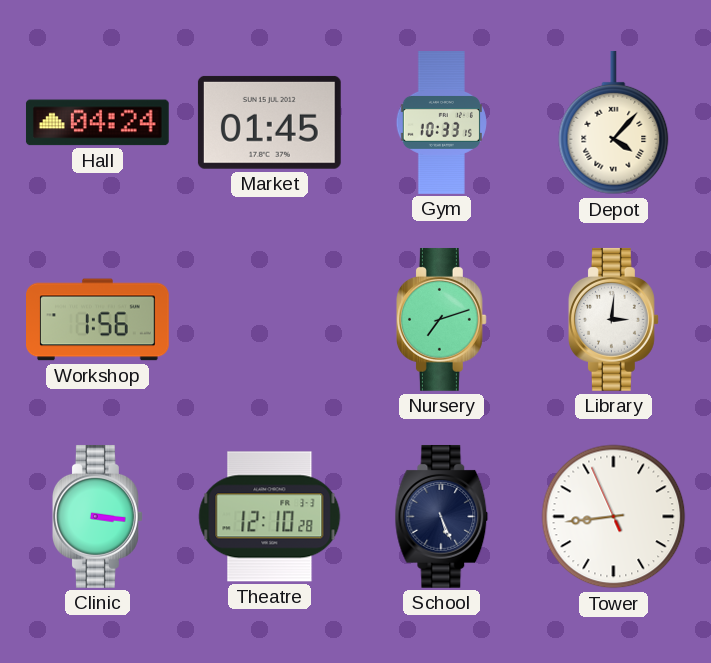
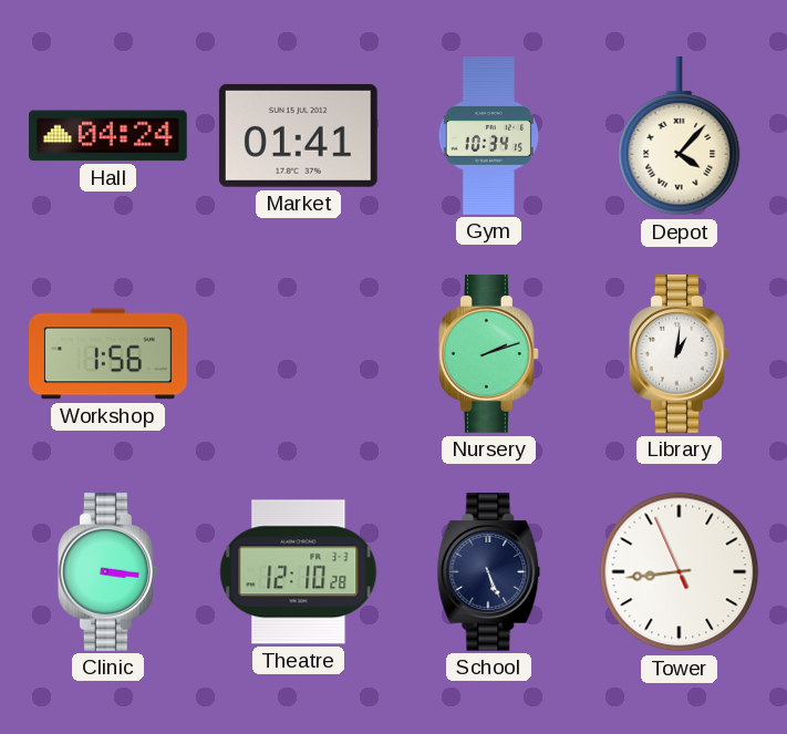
Market: 01:45 -> 01:41
Gym: 10:33 -> 10:34
Nursery: 7:12 -> 2:12
Library: 3:01 -> 1:01
